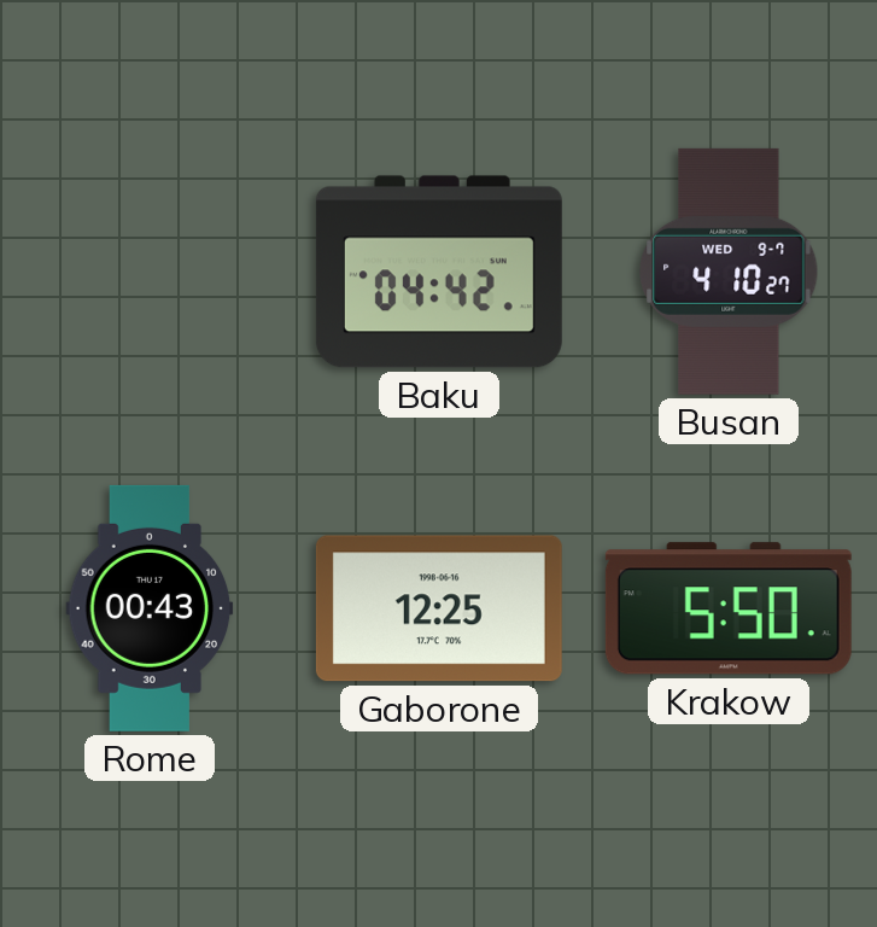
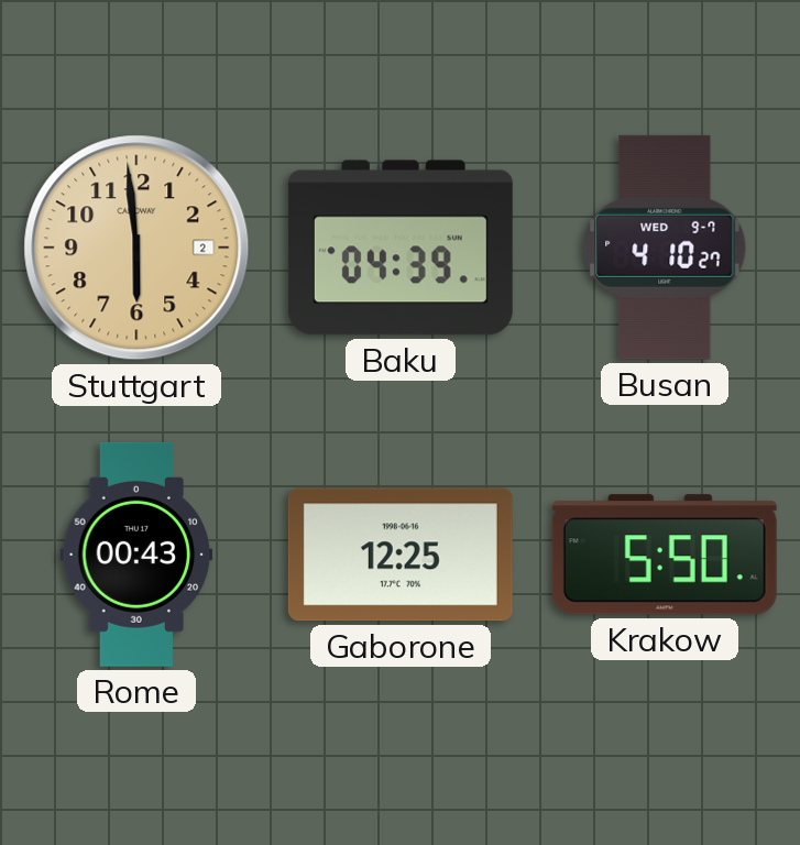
Stuttgart: none -> 5:59
Baku: 04:42 -> 04:39
